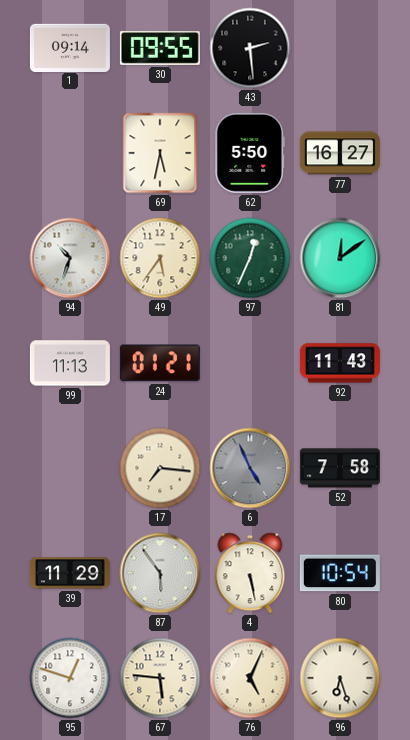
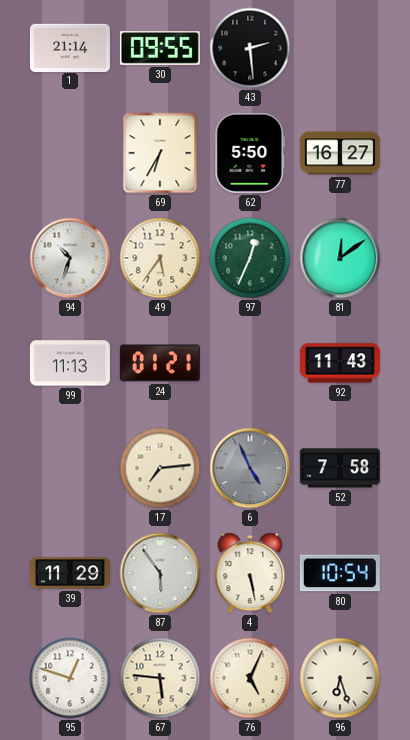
1: 09:14 -> 21:14
69: 5:32 -> 6:35
17: 7:16 -> 7:14
